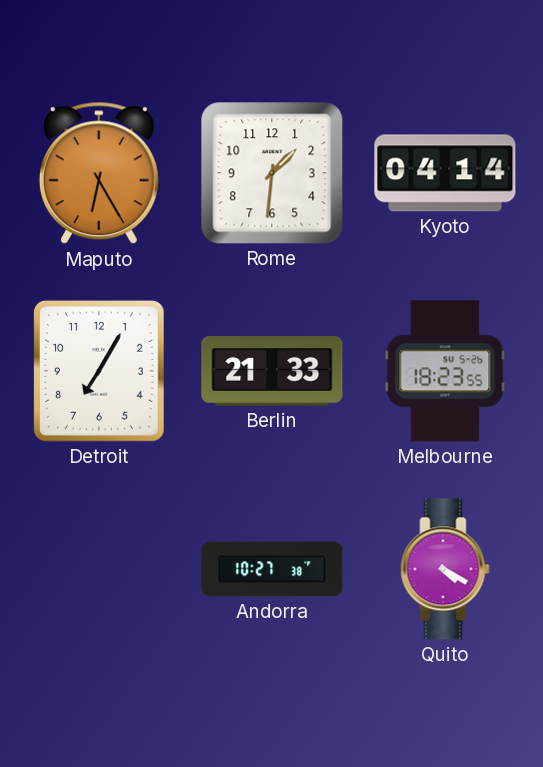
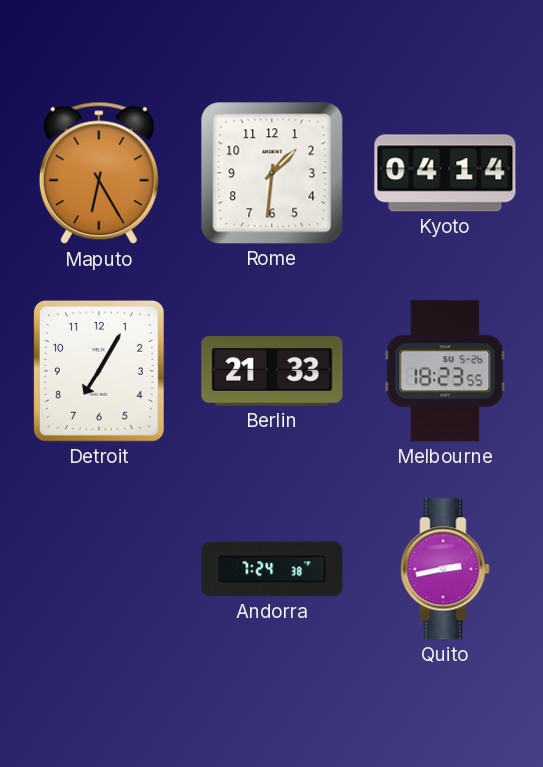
Andorra: 10:27 -> 7:24
Quito: 4:20 -> 2:43
